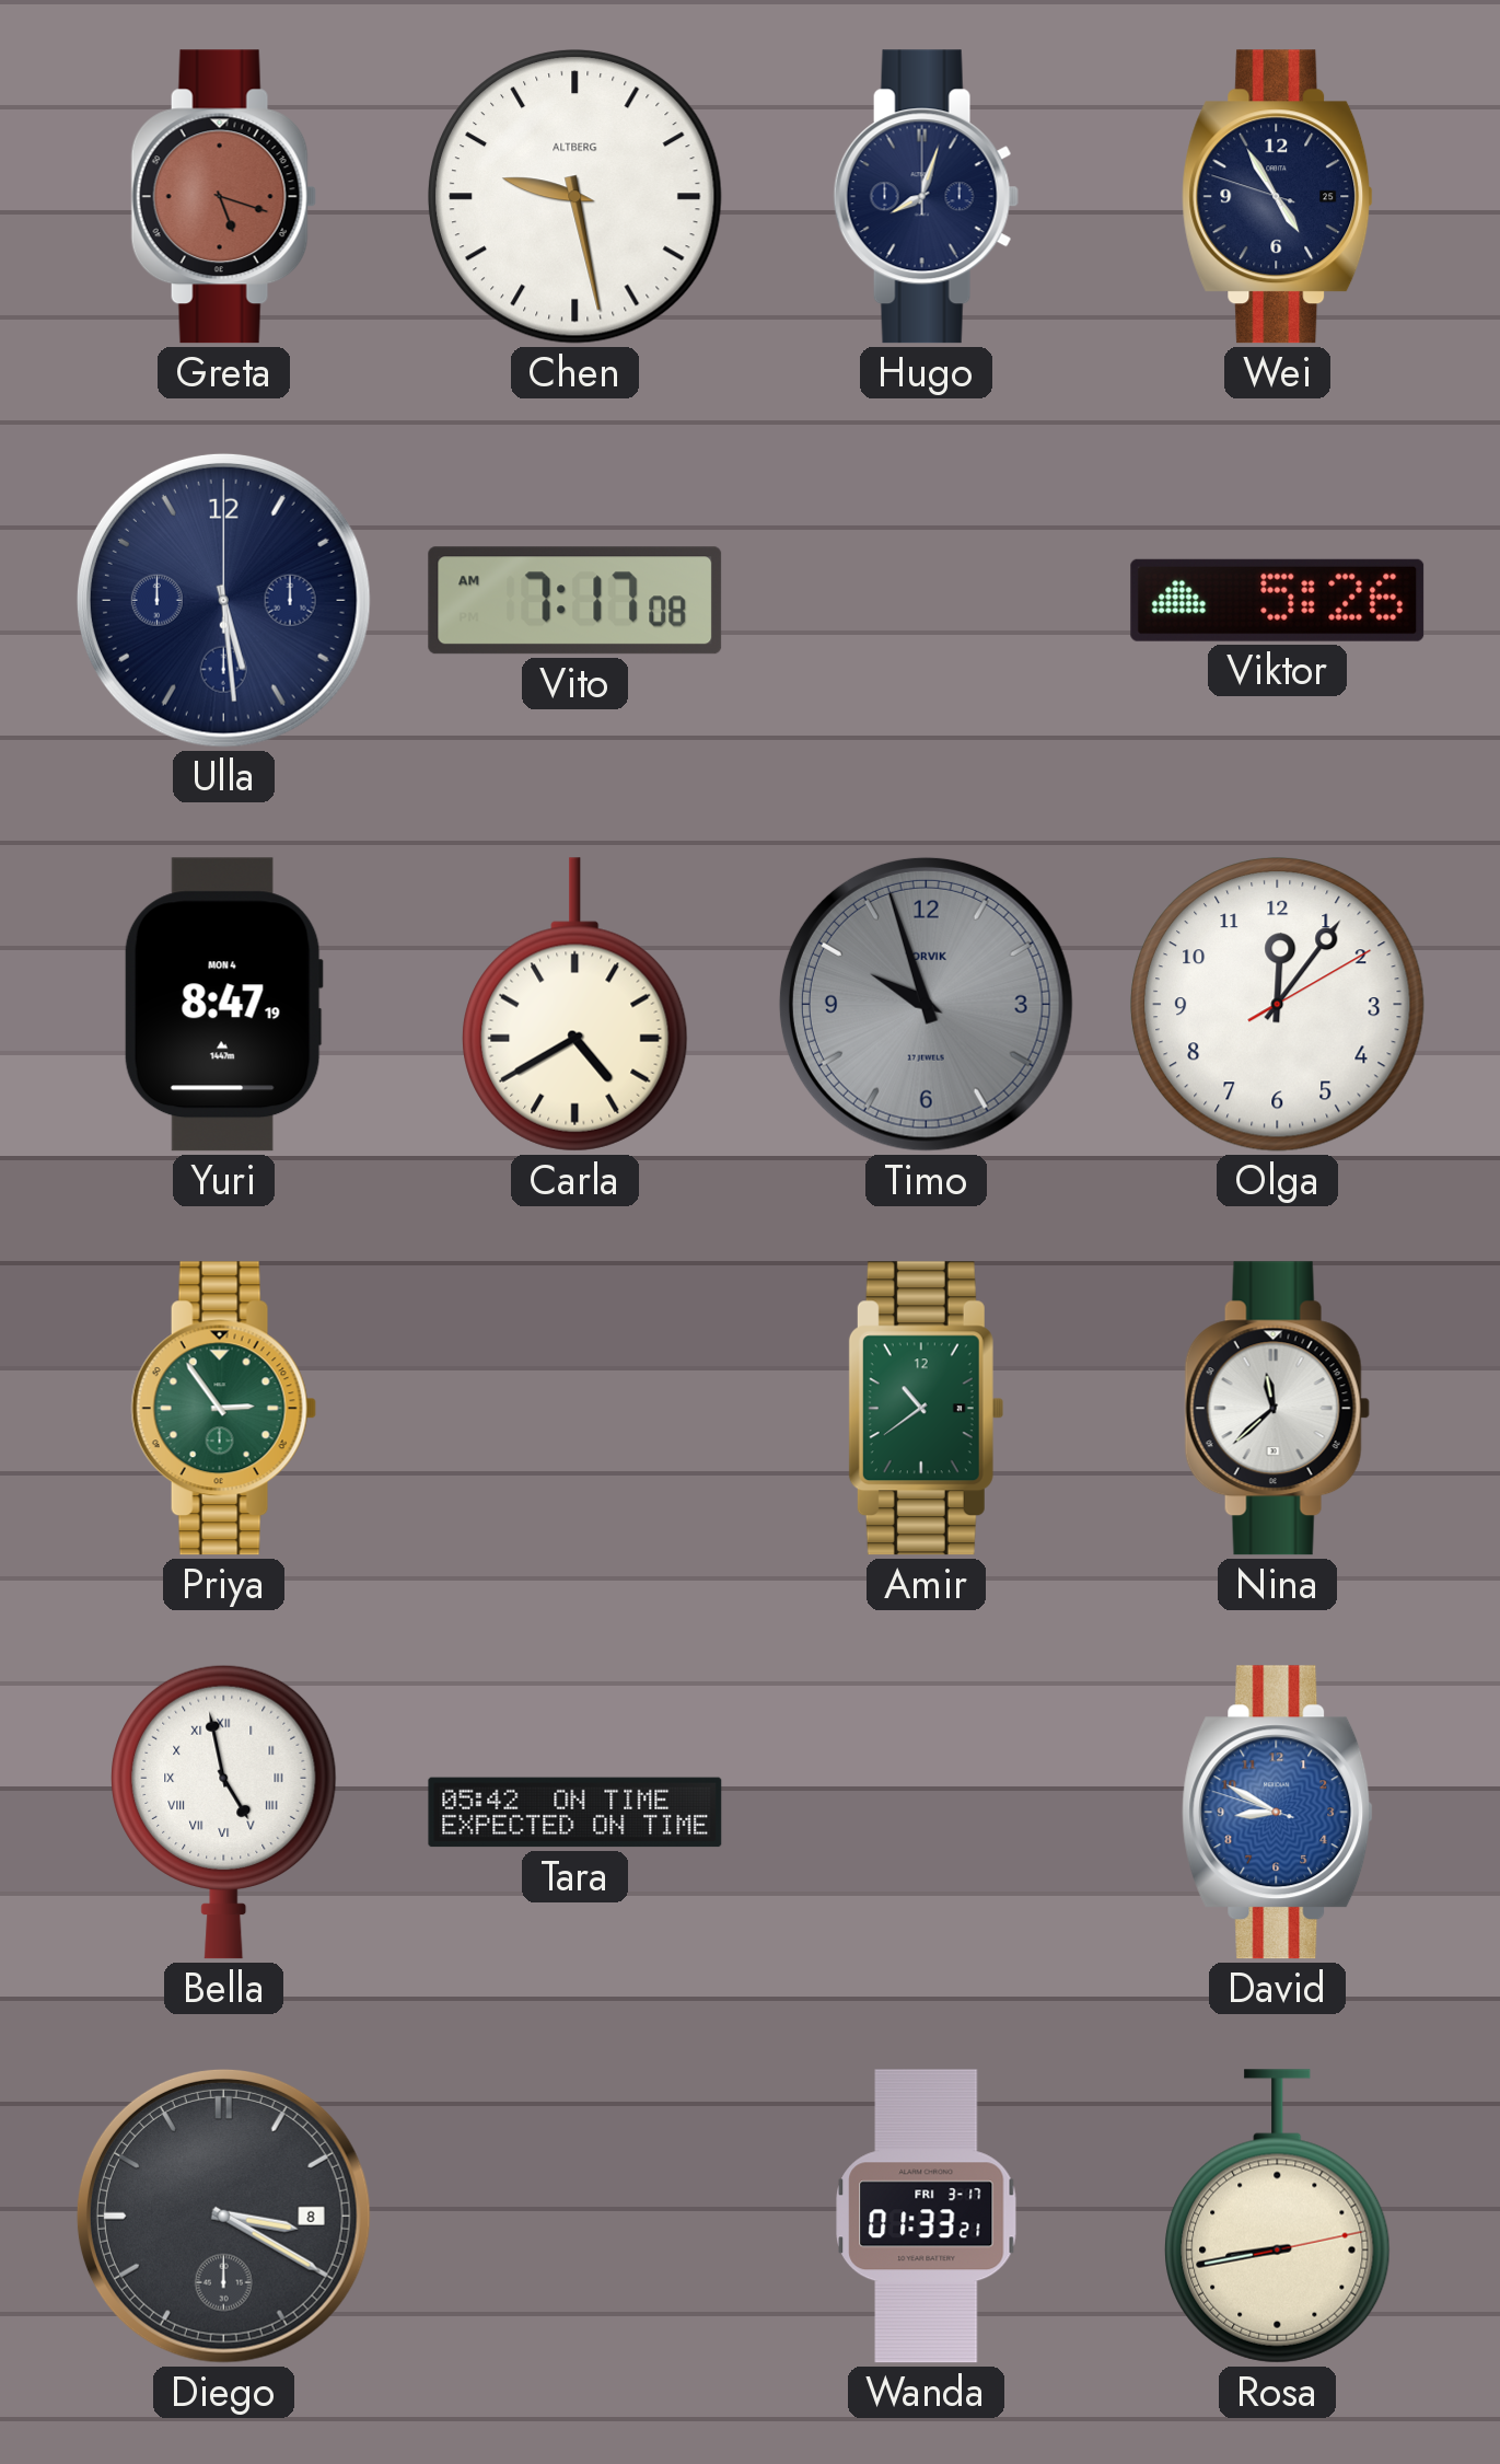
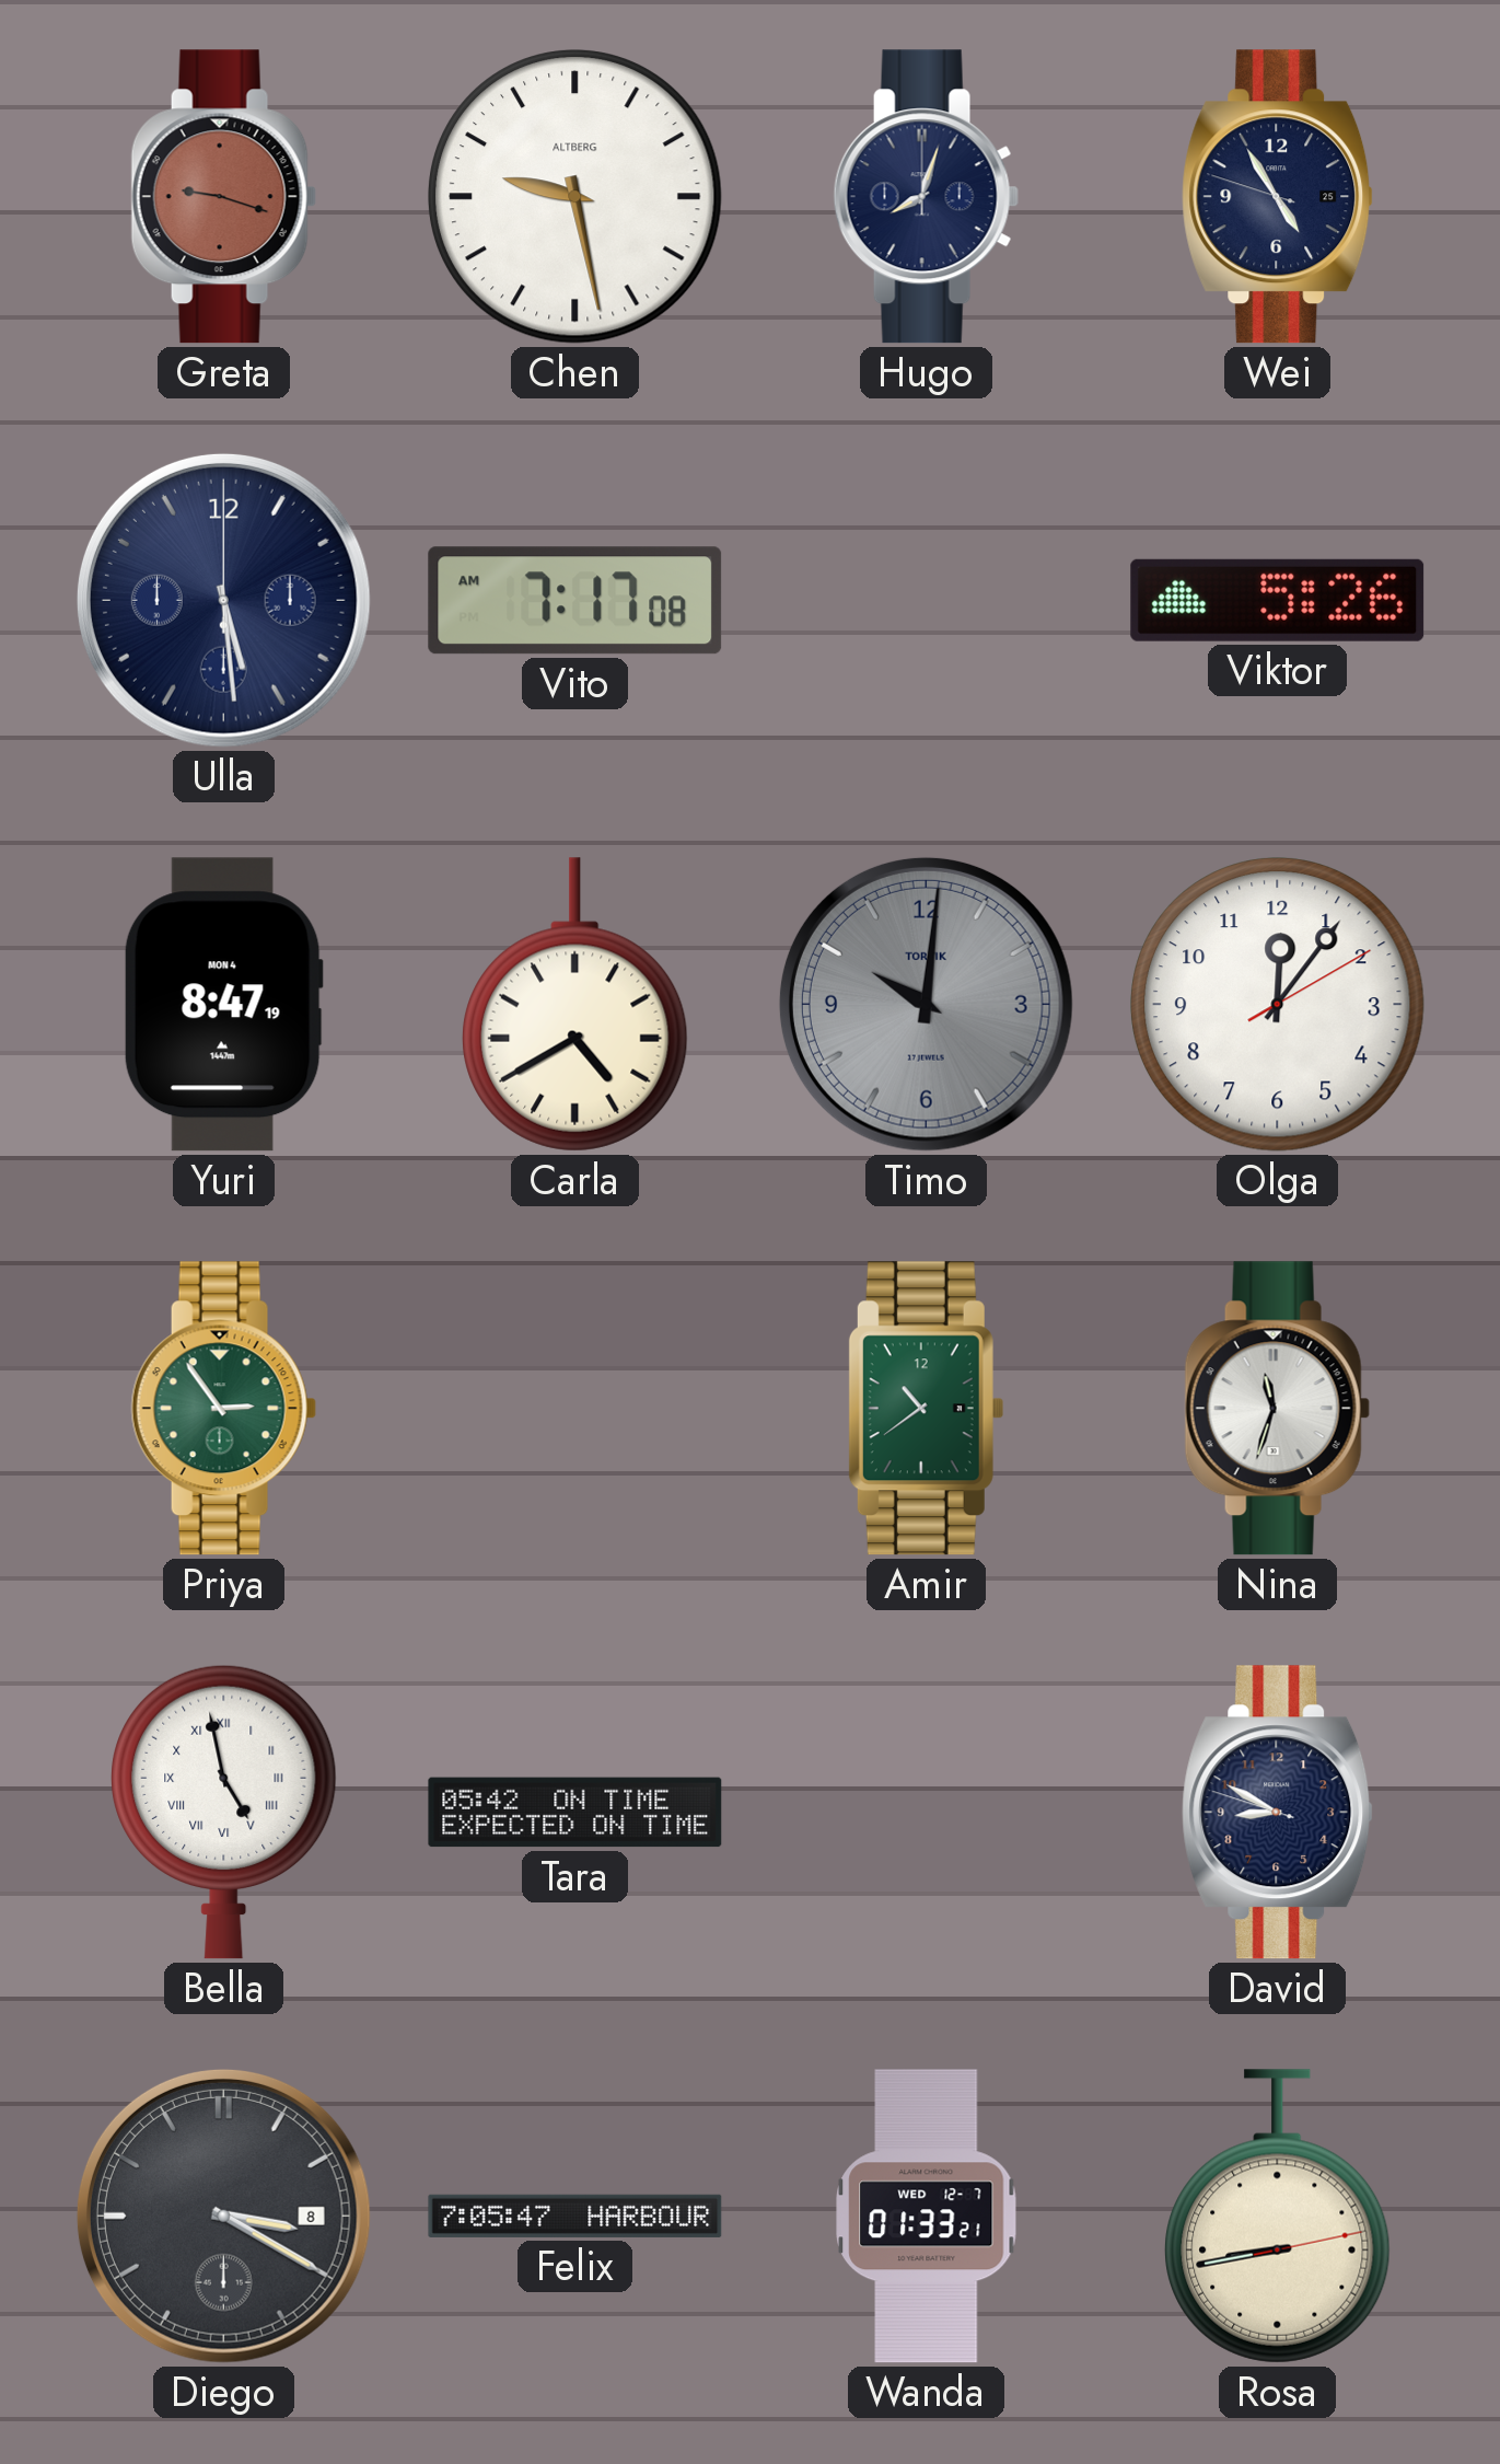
Greta: 5:18 -> 9:18
Timo: 9:57 -> 10:01
Nina: 11:38 -> 11:33
David dial: blue -> navy
Felix: none -> 7:05
Wanda date: FRI 3-17 -> WED 12-7
